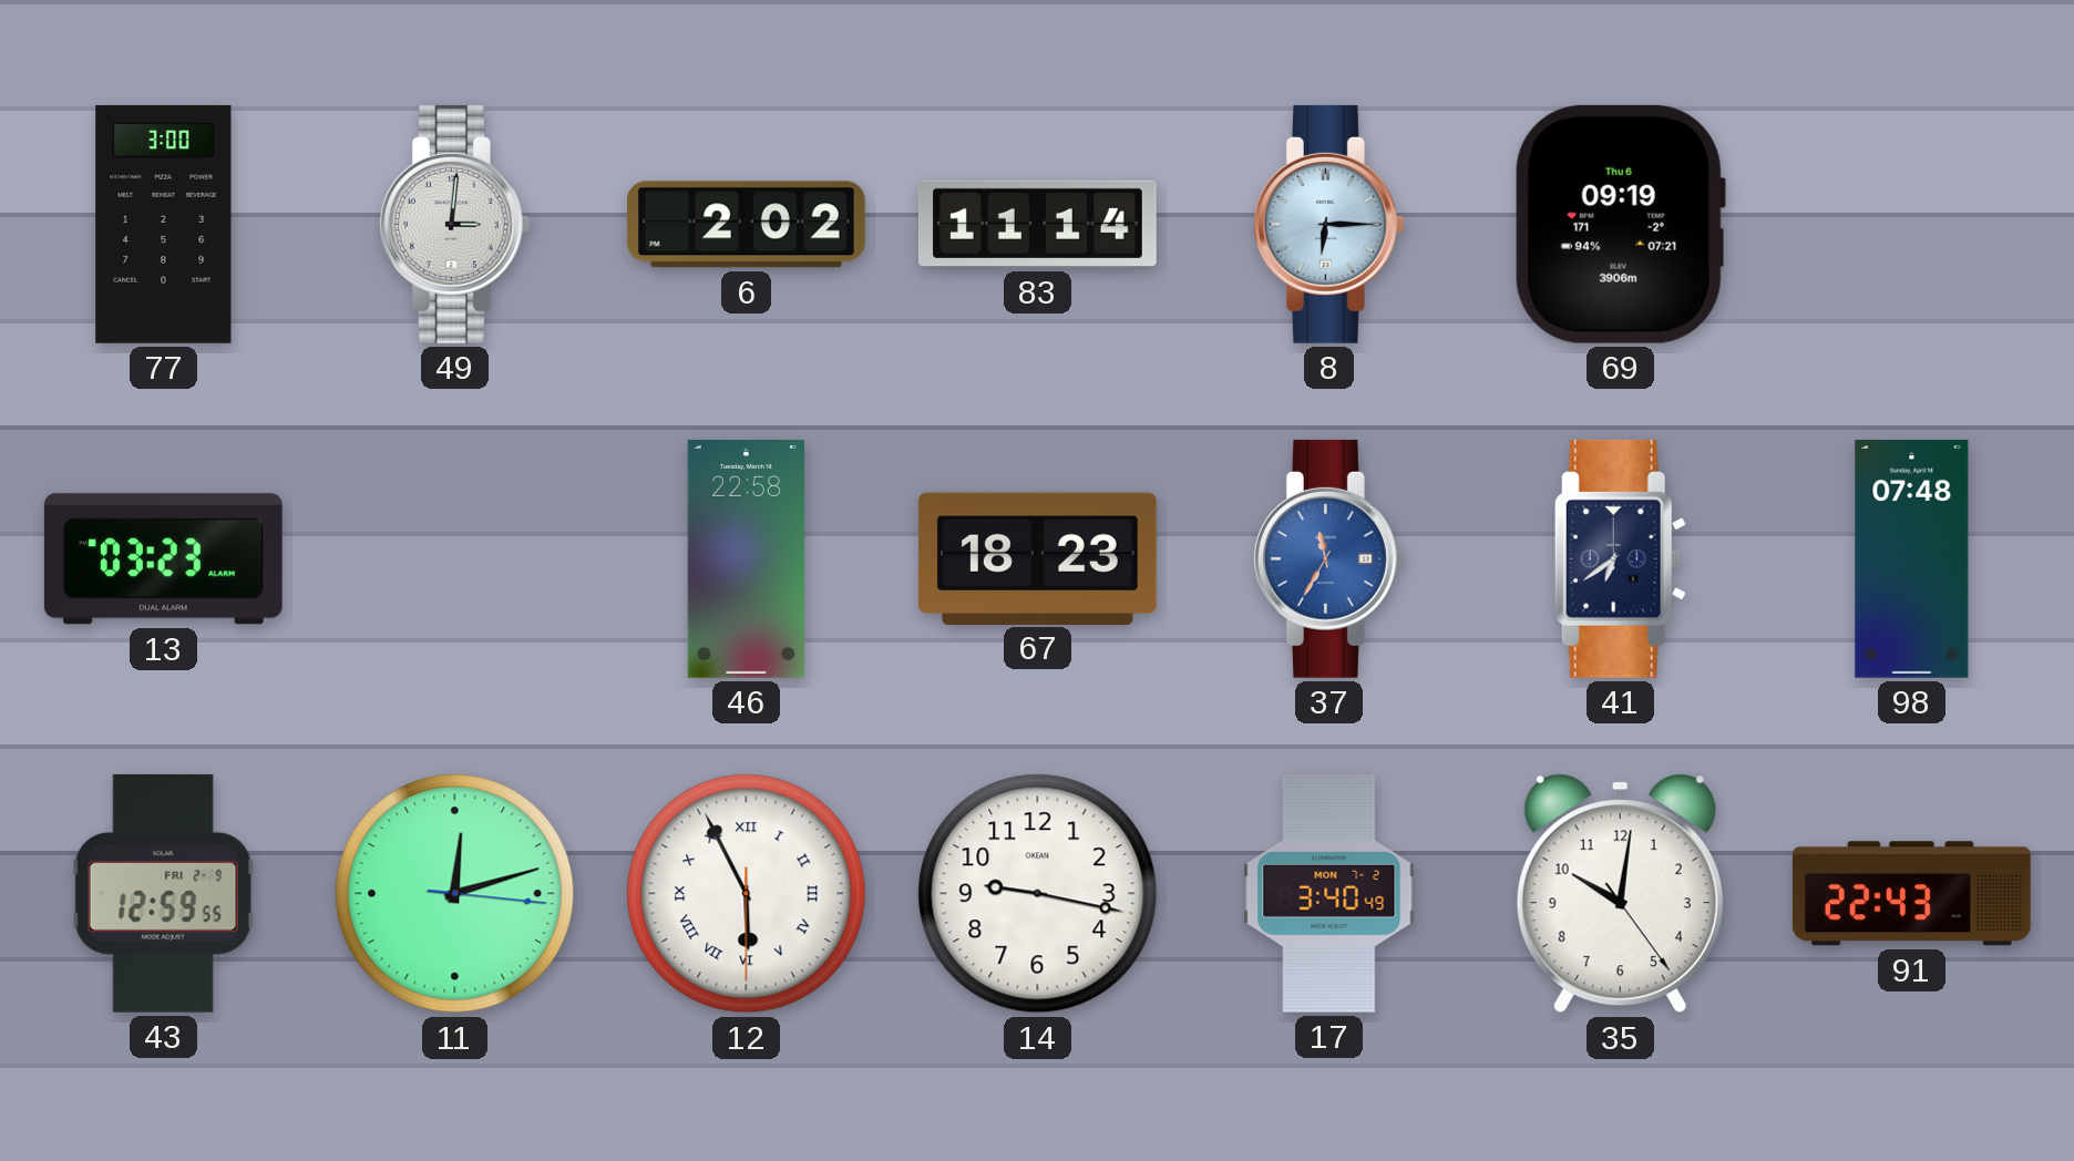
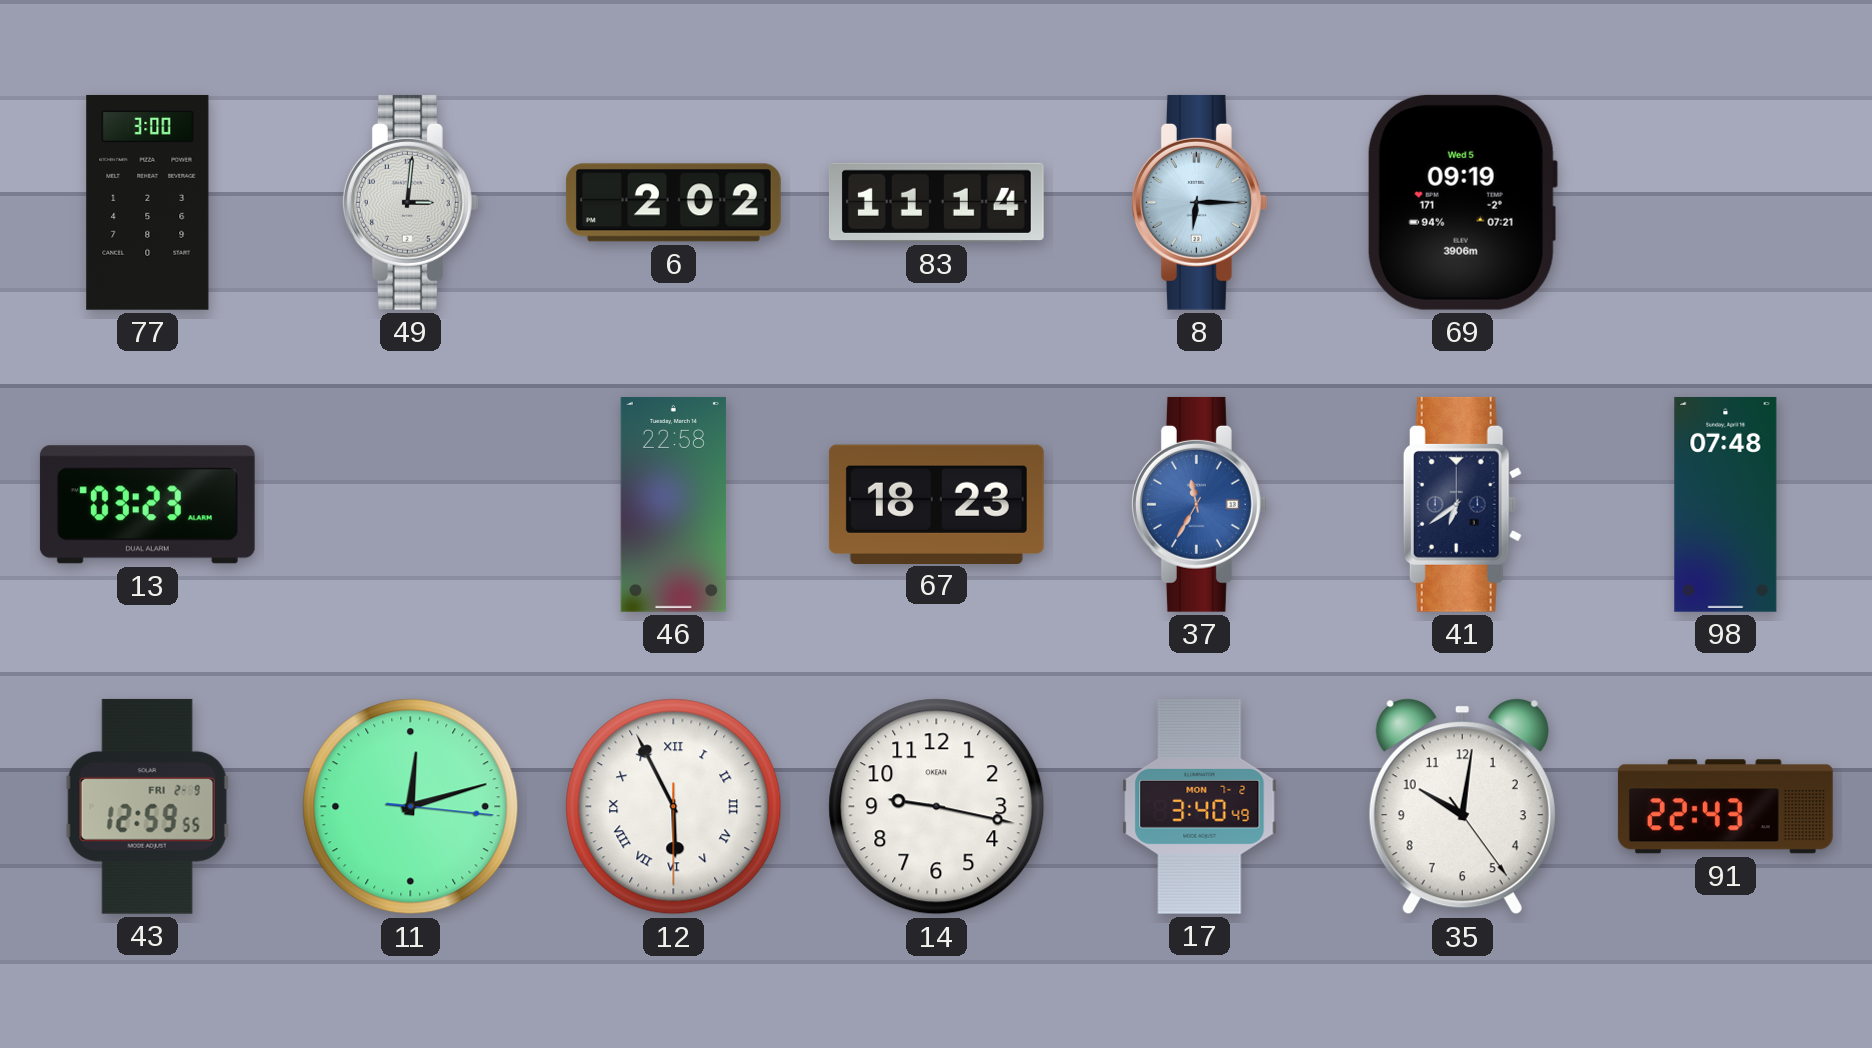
69 date: Thu 6 -> Wed 5
